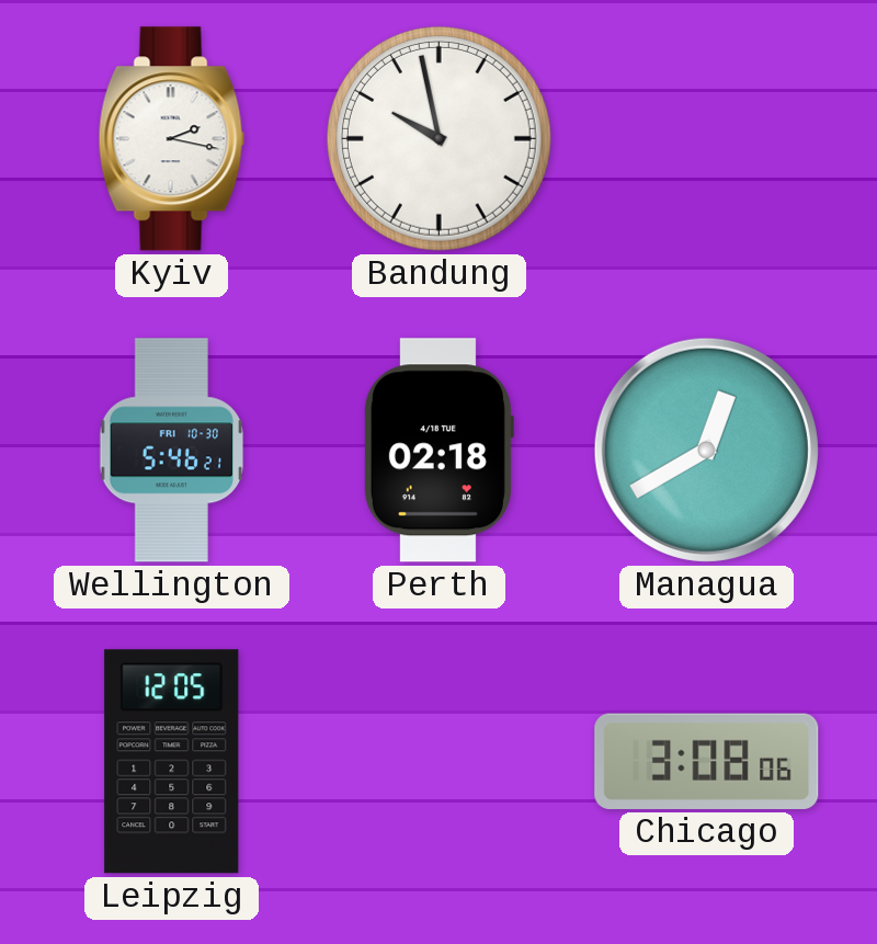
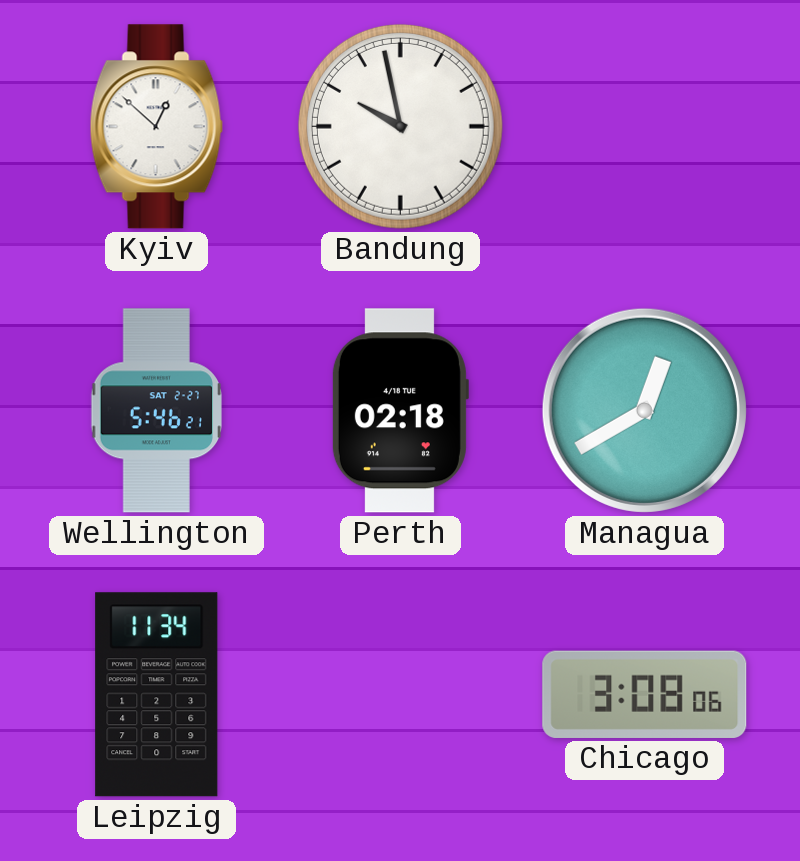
Kyiv: 2:17 -> 12:52
Wellington date: FRI 10-30 -> SAT 2-27
Leipzig: 12:05 -> 11:34
